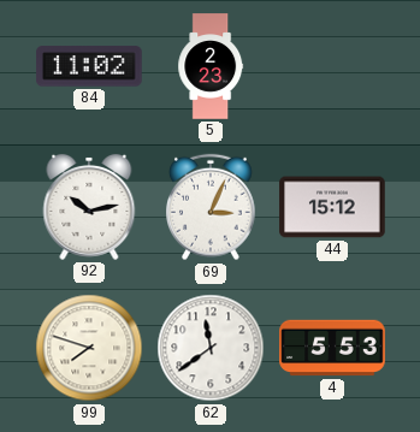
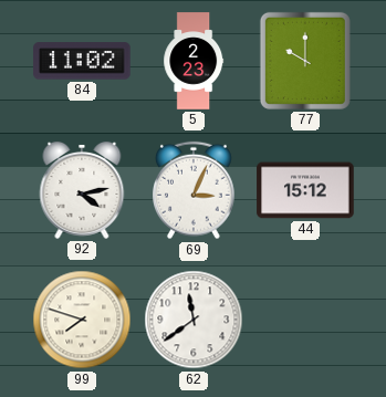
77: none -> 10:00
92: 10:13 -> 4:13
4: 5:53 -> none
